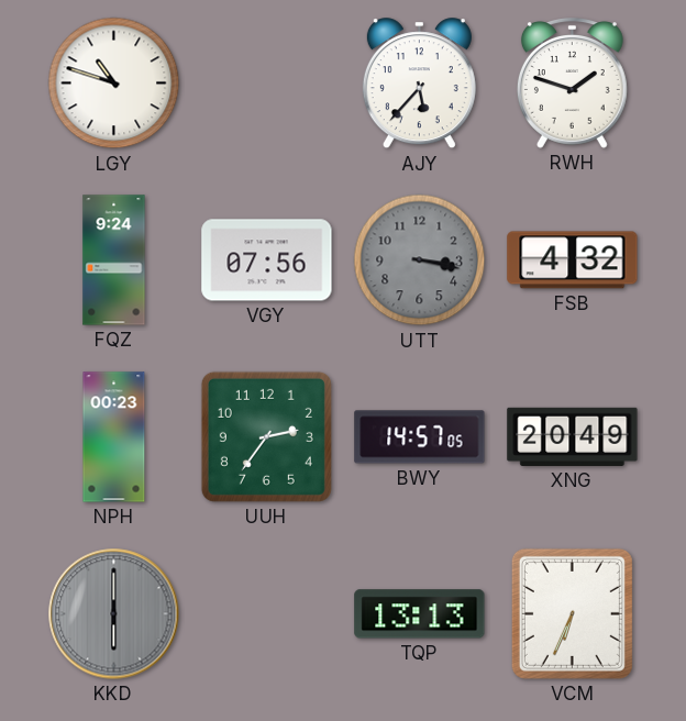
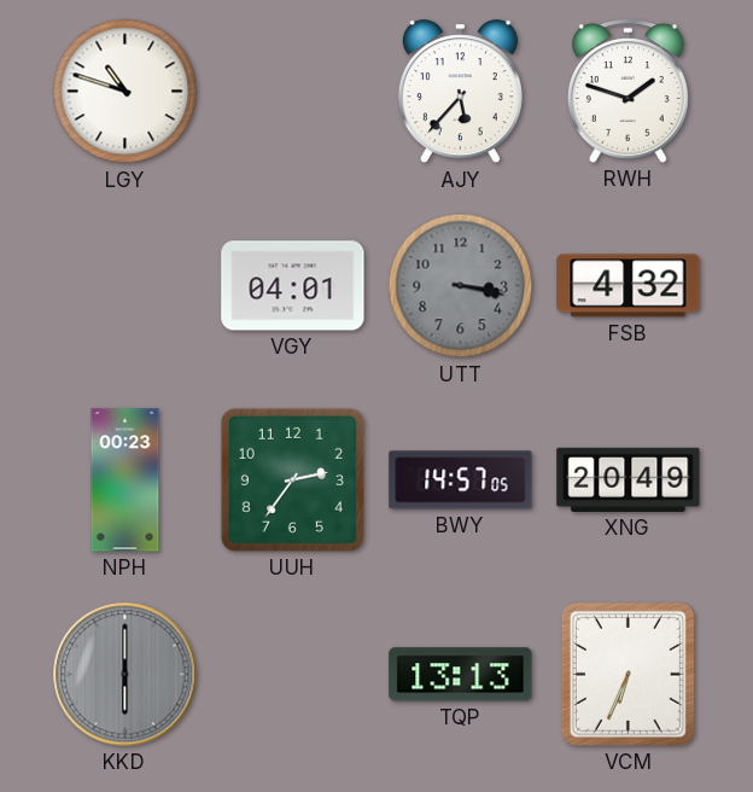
FQZ: 9:24 -> none
VGY: 07:56 -> 04:01
